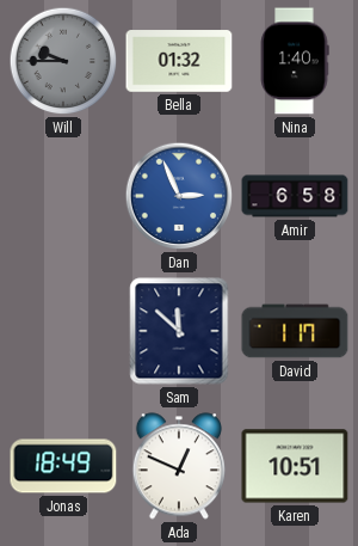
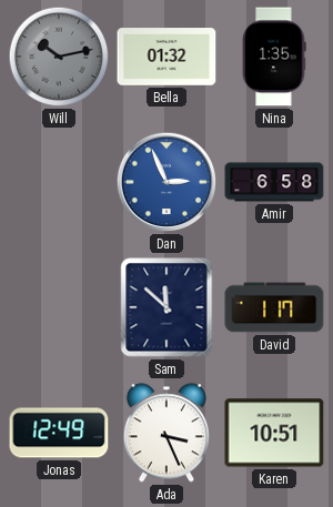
Will: 9:45 -> 10:13
Nina: 1:40 -> 1:35
Jonas: 18:49 -> 12:49
Ada: 12:49 -> 3:26
